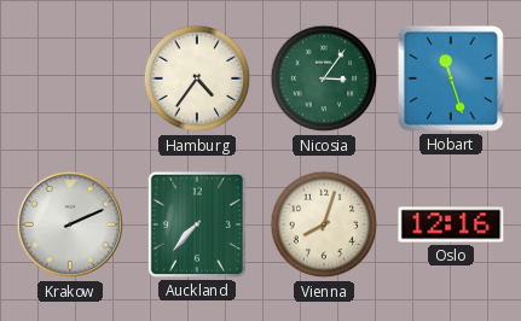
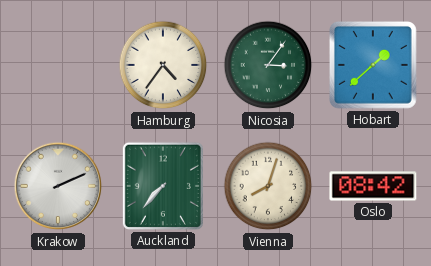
Hobart: 11:27 -> 1:38
Oslo: 12:16 -> 08:42
